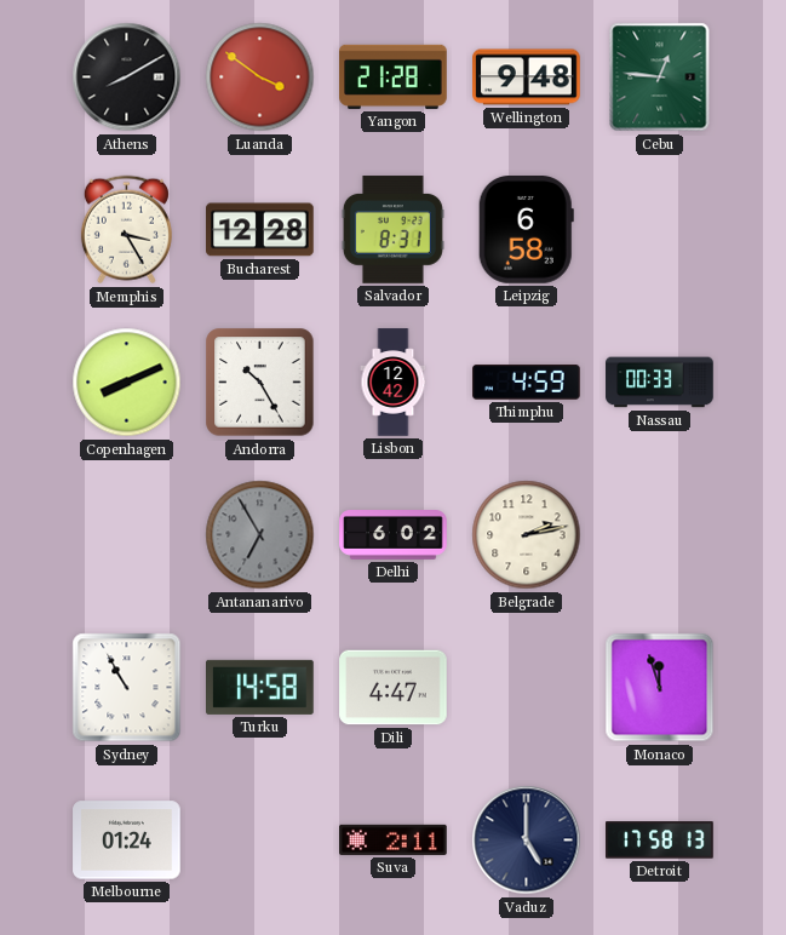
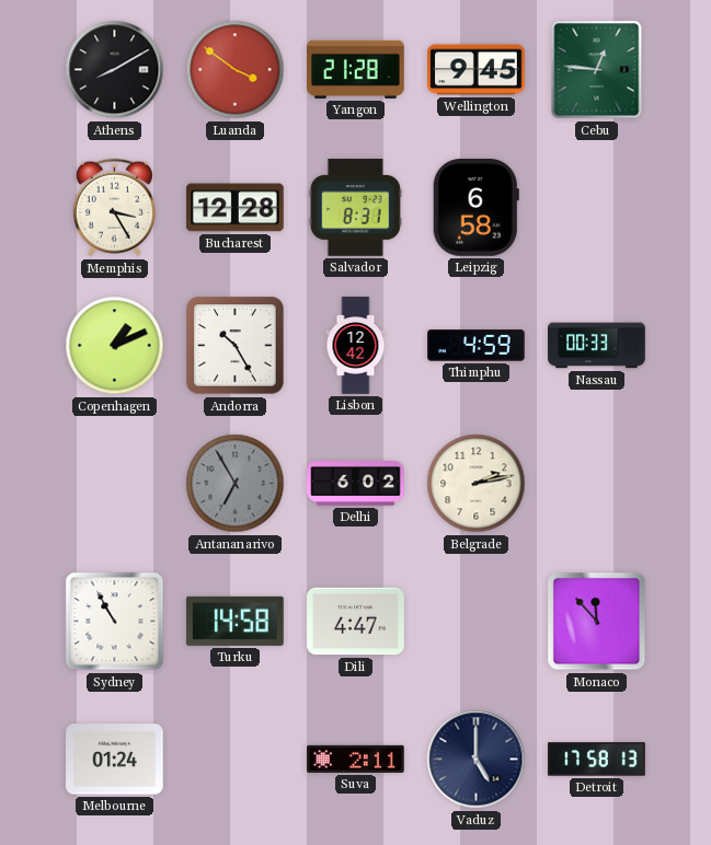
Wellington: 9:48 -> 9:45
Copenhagen: 8:11 -> 1:11
Monaco: 11:57 -> 11:53
